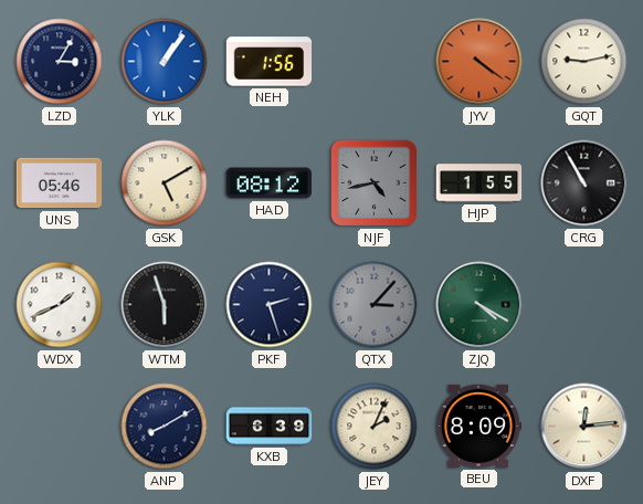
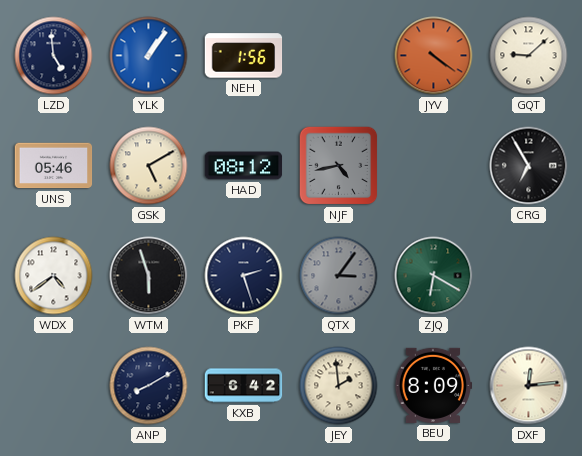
LZD: 3:05 -> 4:59
GQT: 9:13 -> 9:08
HJP: 1:55 -> none
CRG: 10:55 -> 6:55
WDX: 1:41 -> 4:39
QTX: 3:07 -> 3:06
ZJQ: 4:20 -> 6:20
KXB: 6:39 -> 6:42
JEY: 2:04 -> 1:59
